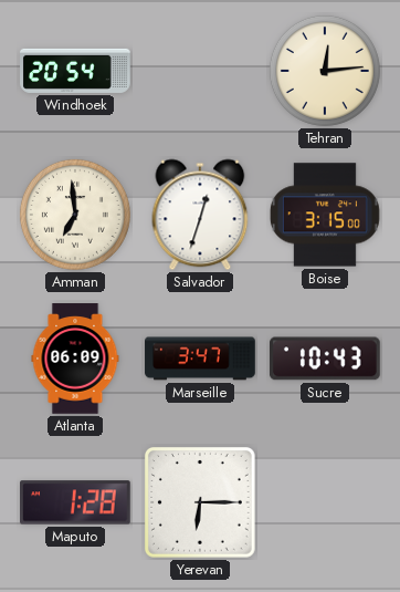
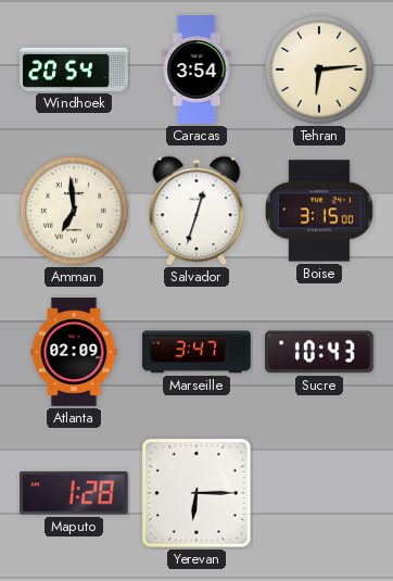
Caracas: none -> 3:54
Tehran: 12:14 -> 6:14
Atlanta: 06:09 -> 02:09
